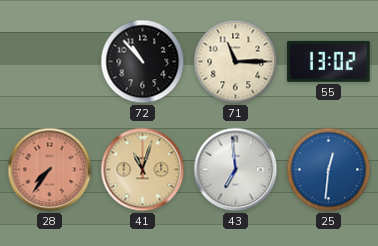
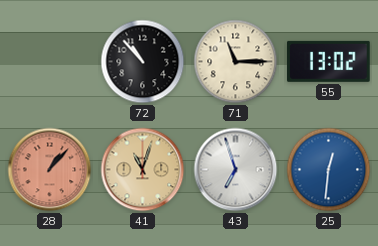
28: 7:36 -> 1:07
43: 6:59 -> 6:57
